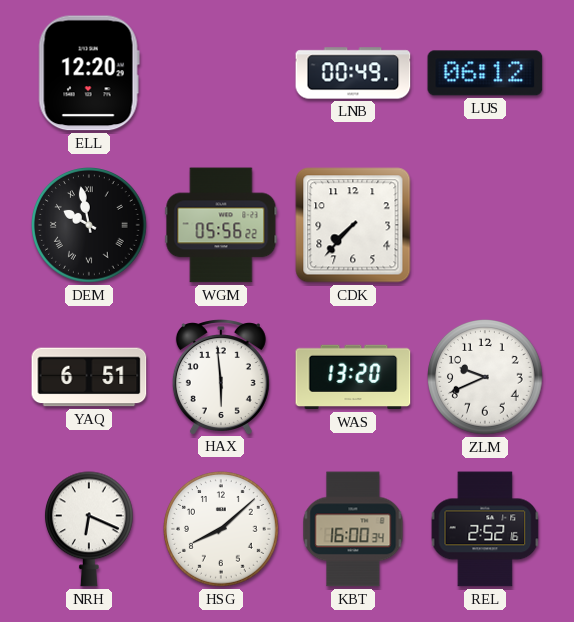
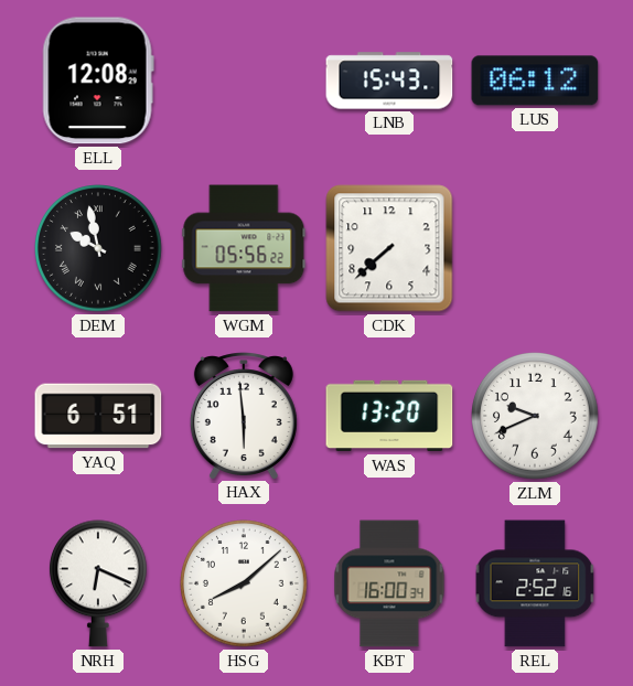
ELL: 12:20 -> 12:08
LNB: 00:49 -> 15:43
CDK: 7:37 -> 7:38
